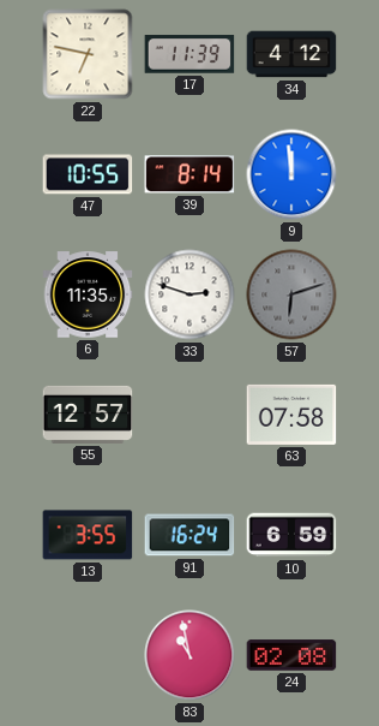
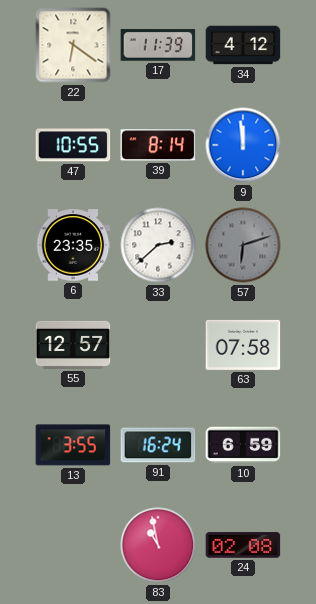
22: 6:47 -> 6:21
6: 11:35 -> 23:35
33: 2:48 -> 2:38
